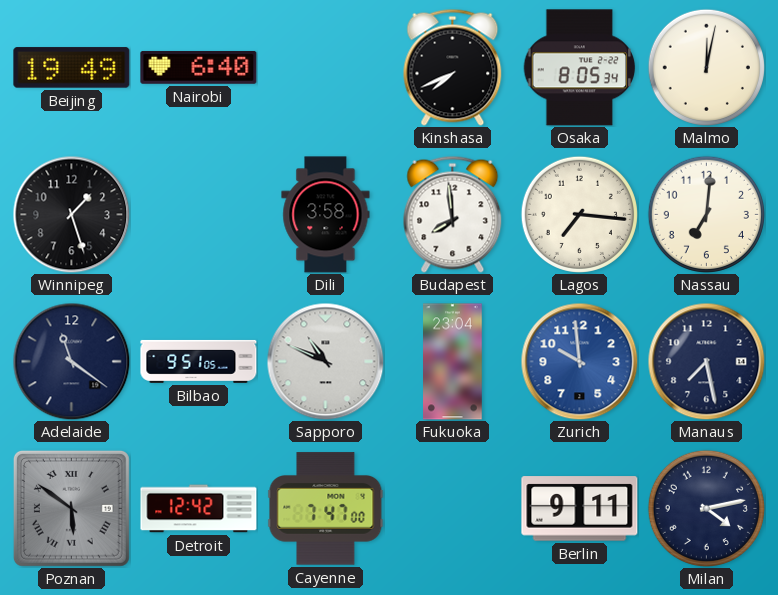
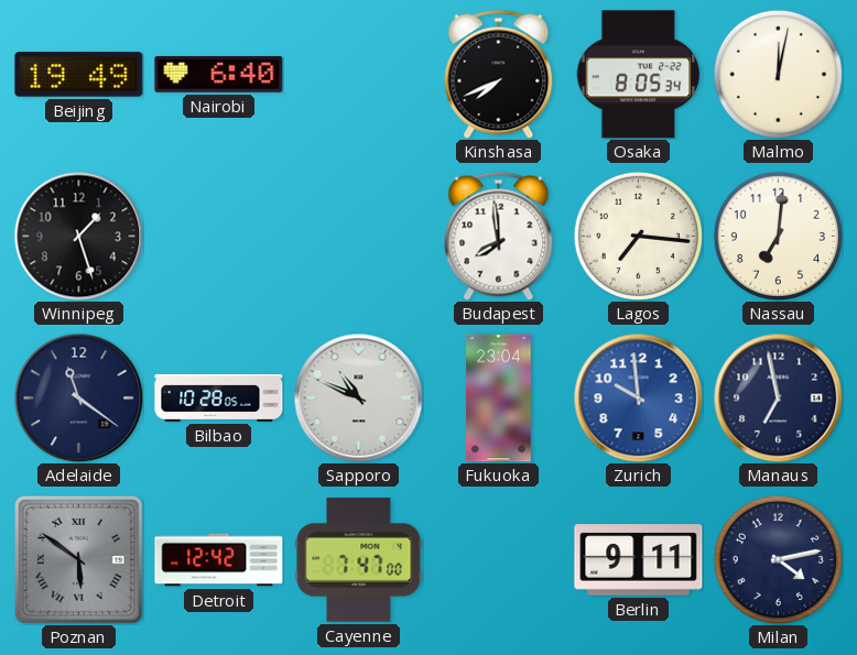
Dili: 3:58 -> none
Bilbao: 9:51 -> 10:28
Manaus: 7:28 -> 6:58
